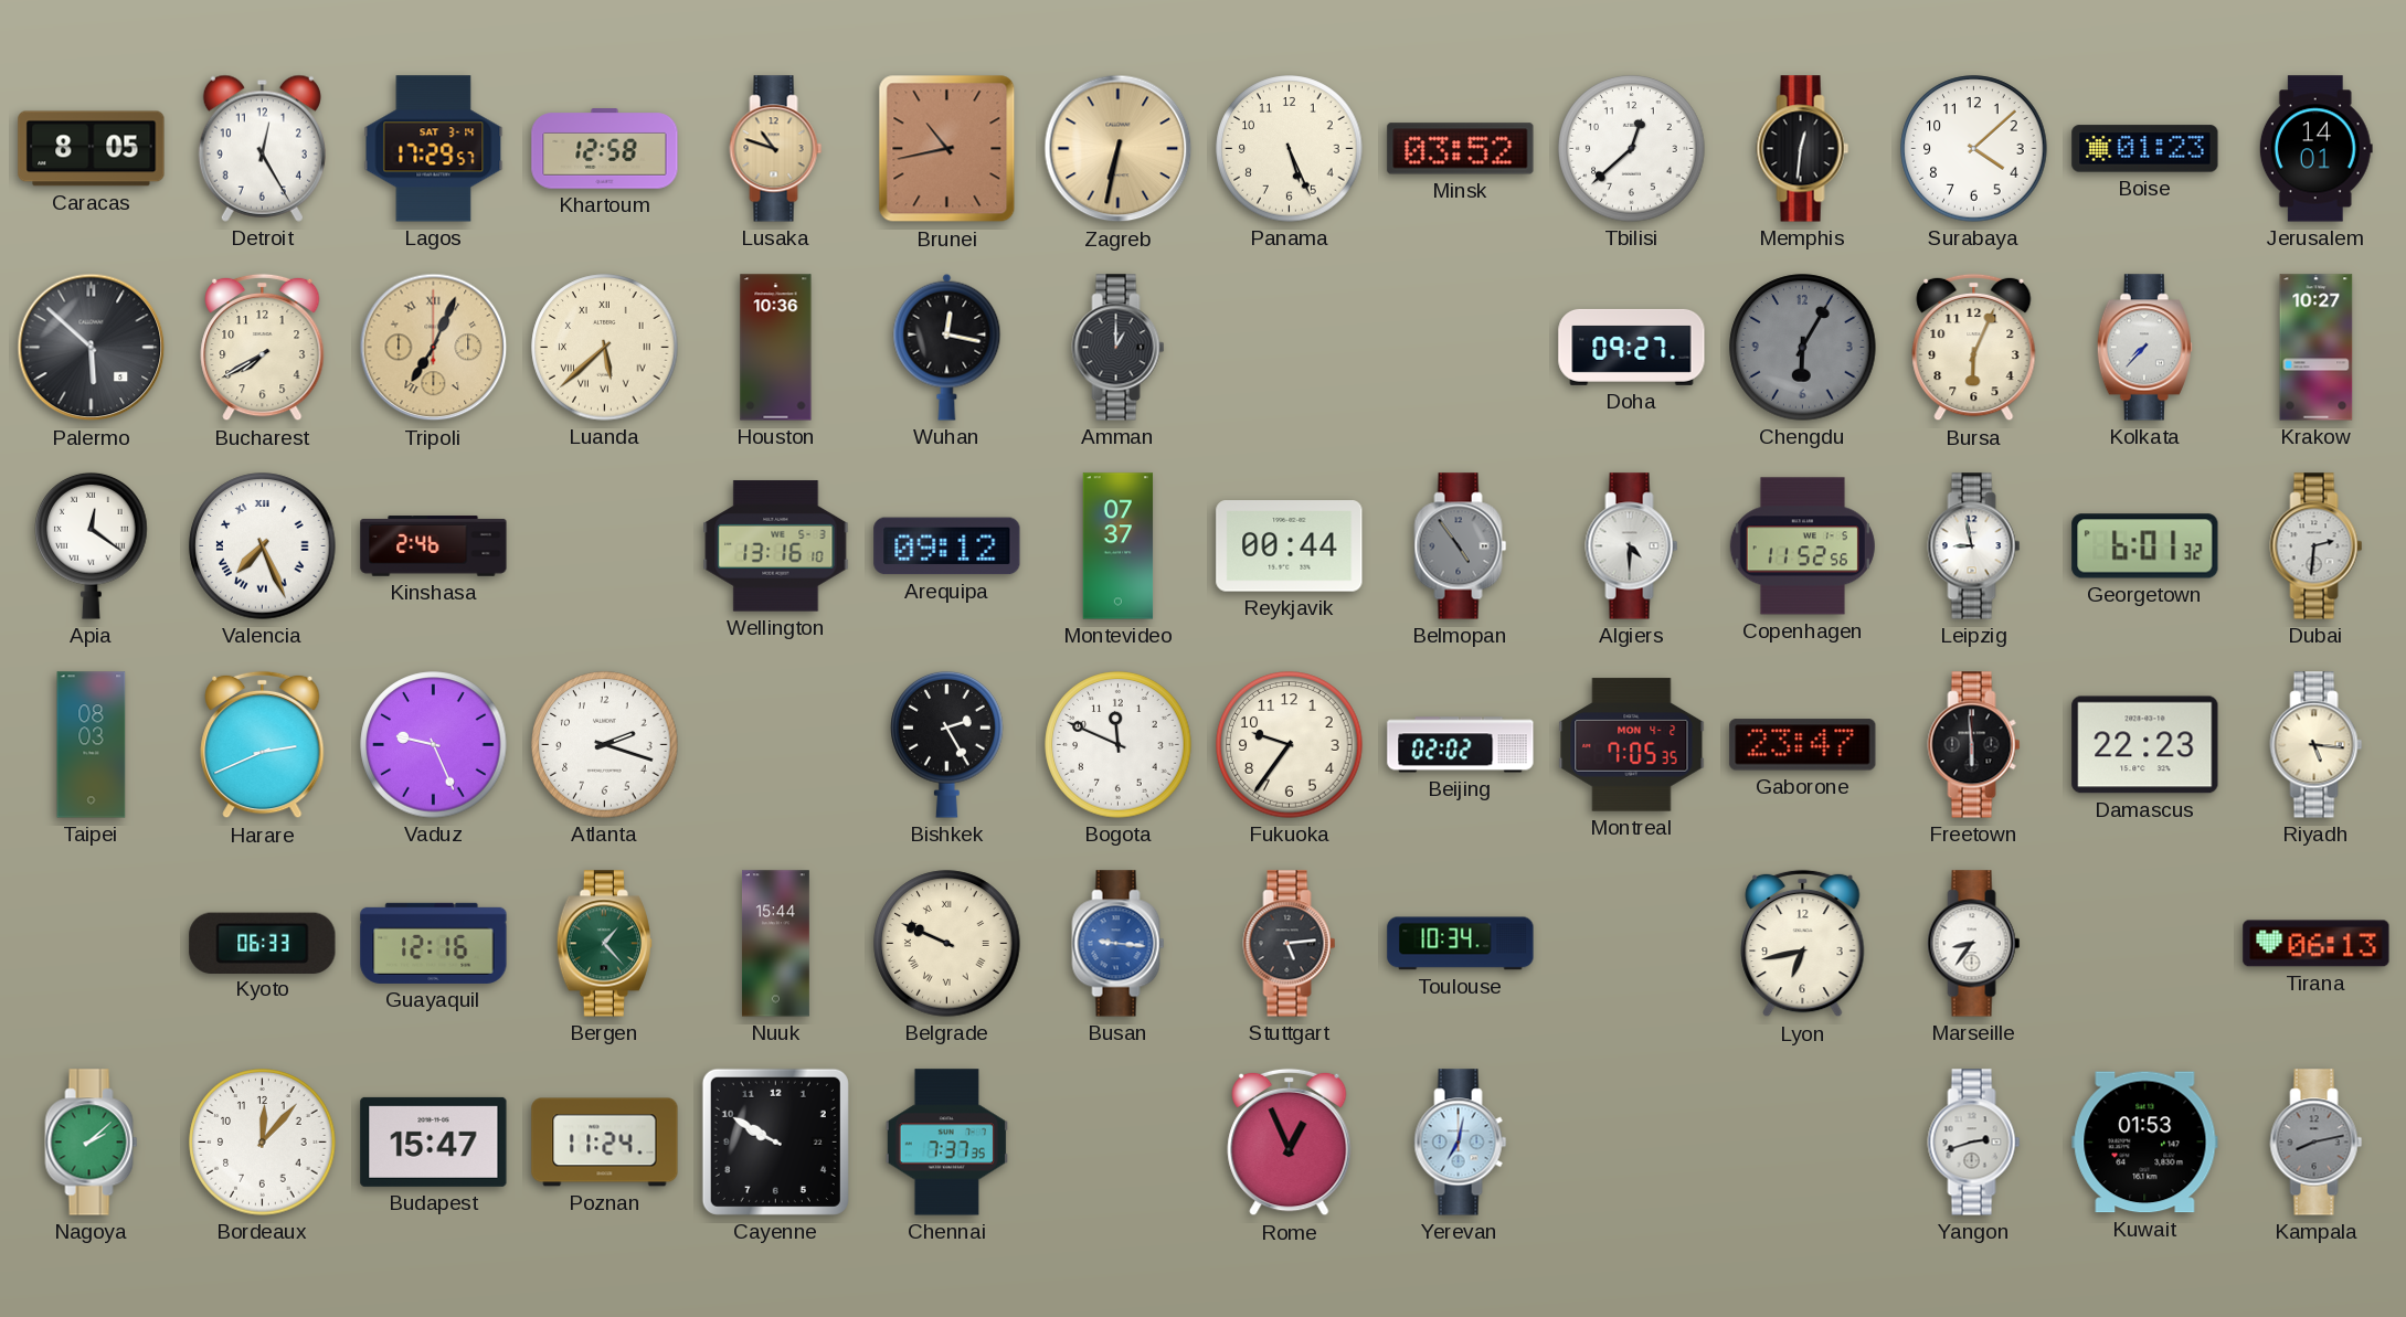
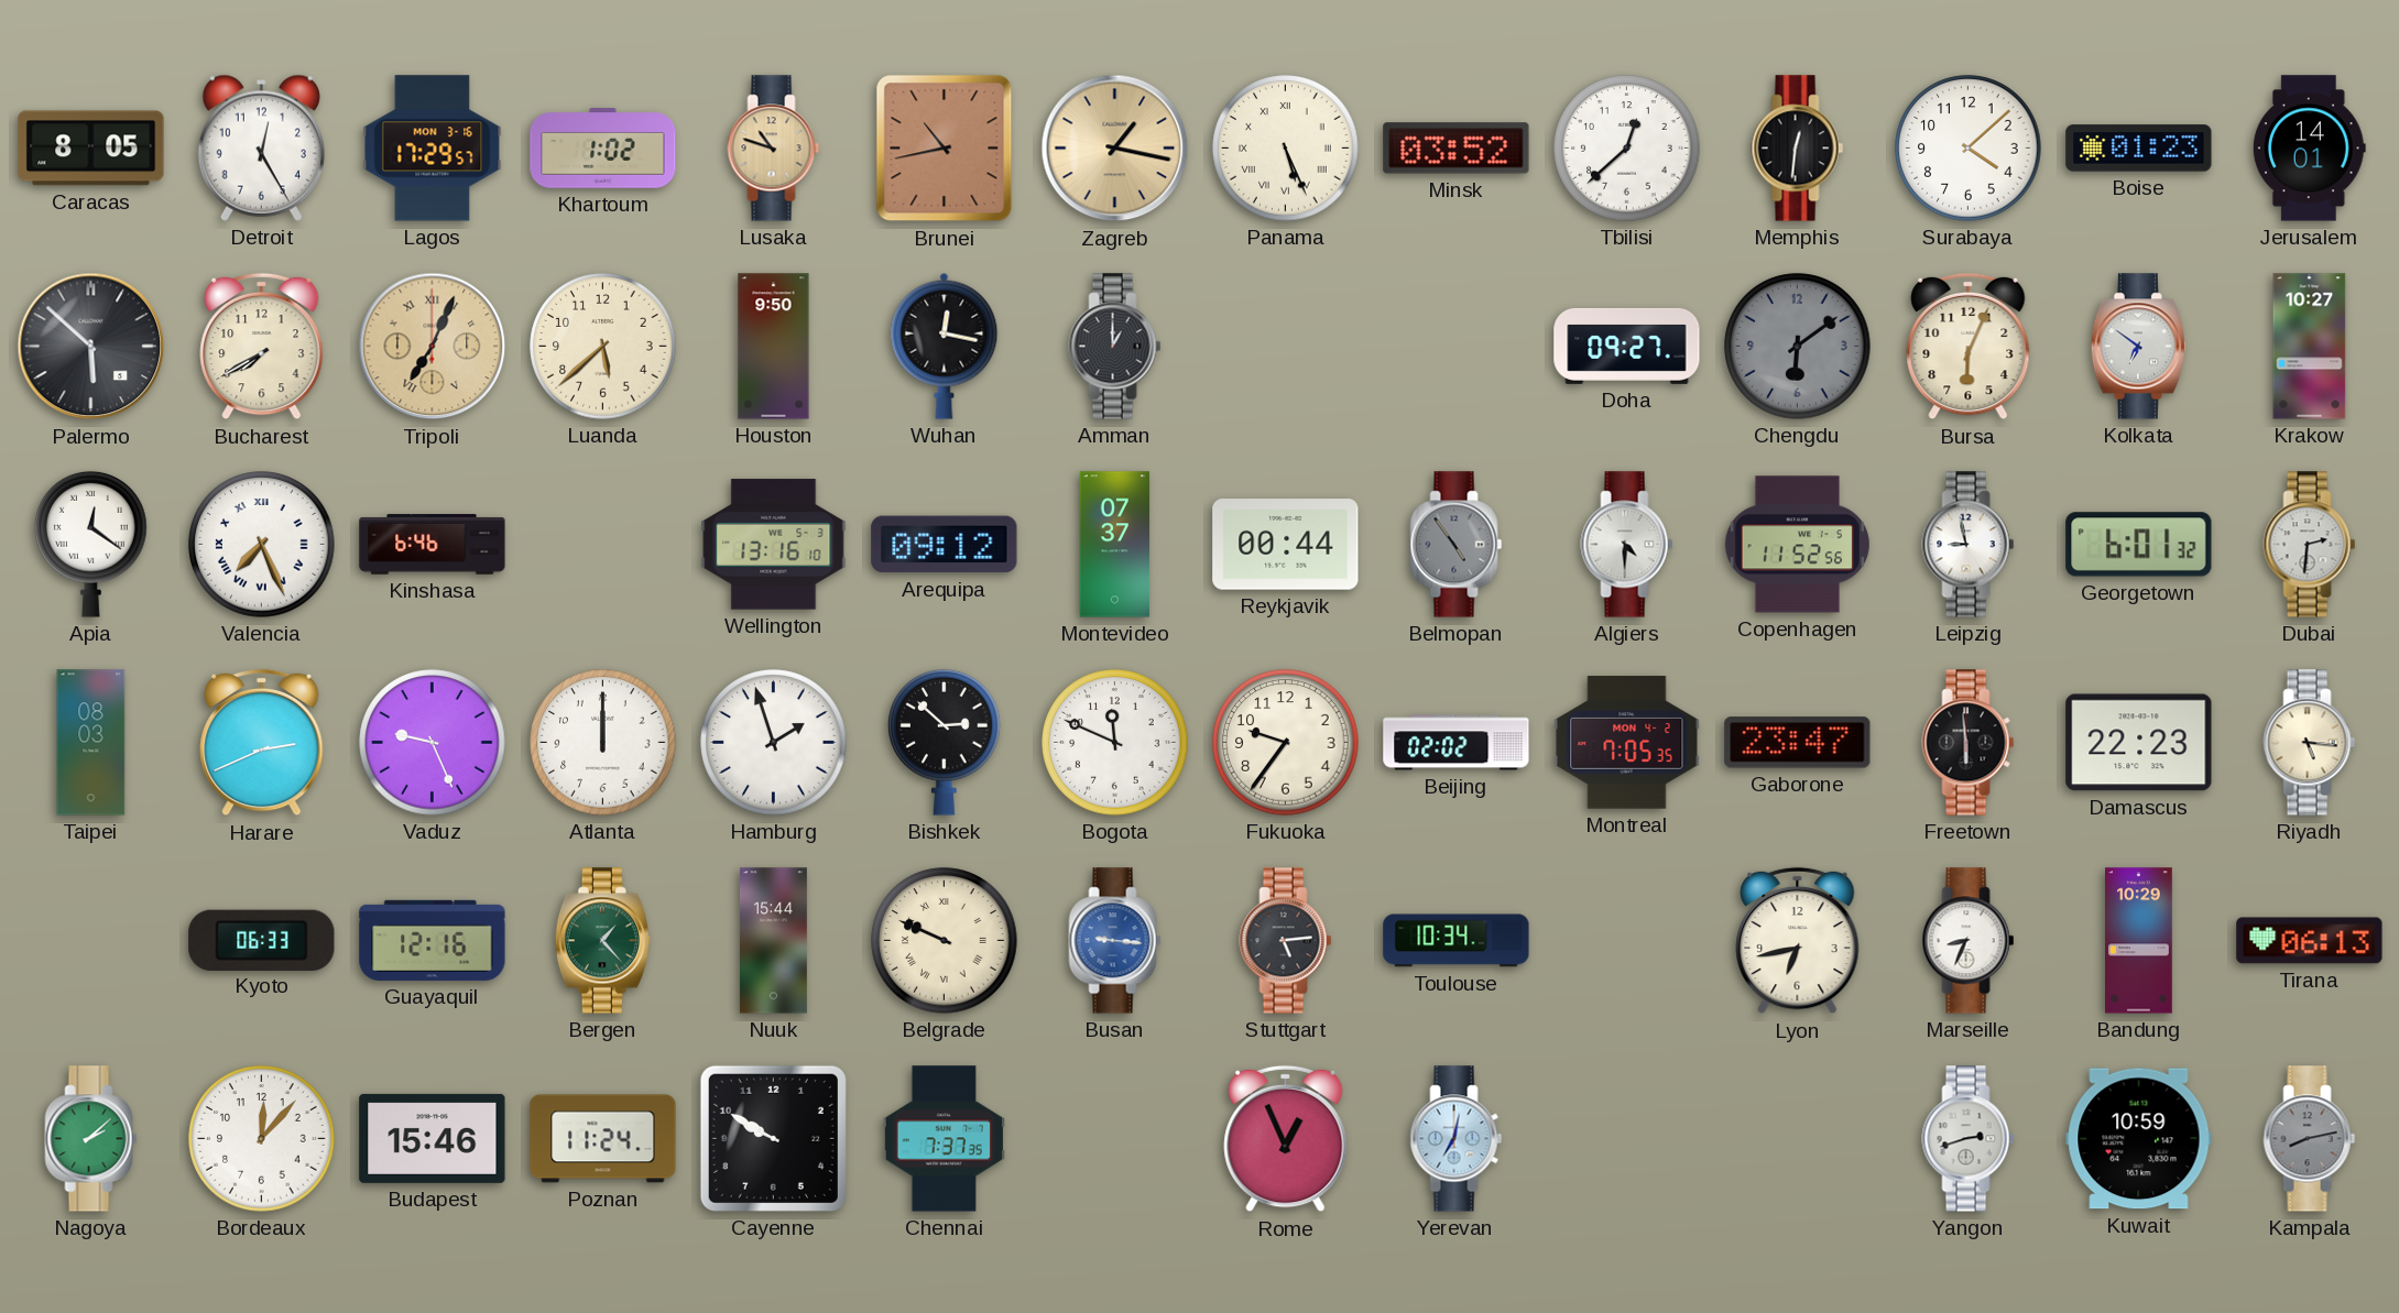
Lagos date: SAT 3-14 -> MON 3-16
Khartoum: 12:58 -> 1:02
Zagreb: 6:32 -> 1:17
Panama numerals: Arabic -> Roman
Luanda numerals: Roman -> Arabic
Houston: 10:36 -> 9:50
Chengdu: 6:05 -> 6:09
Kolkata: 7:37 -> 6:51
Kinshasa: 2:46 -> 6:46
Atlanta: 2:18 -> 12:00
Hamburg: none -> 1:57
Bishkek: 2:25 -> 2:52
Marseille: 8:36 -> 8:34
Bandung: none -> 10:29
Budapest: 15:47 -> 15:46
Kuwait: 01:53 -> 10:59
